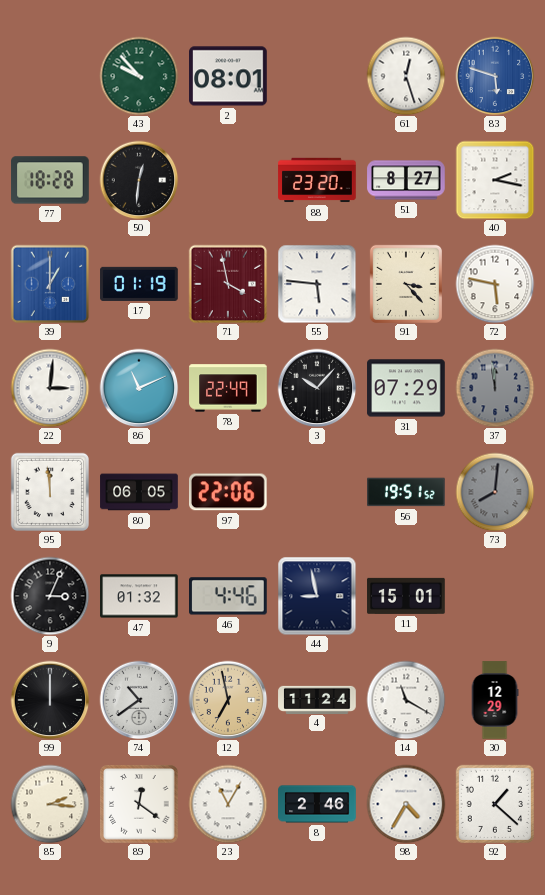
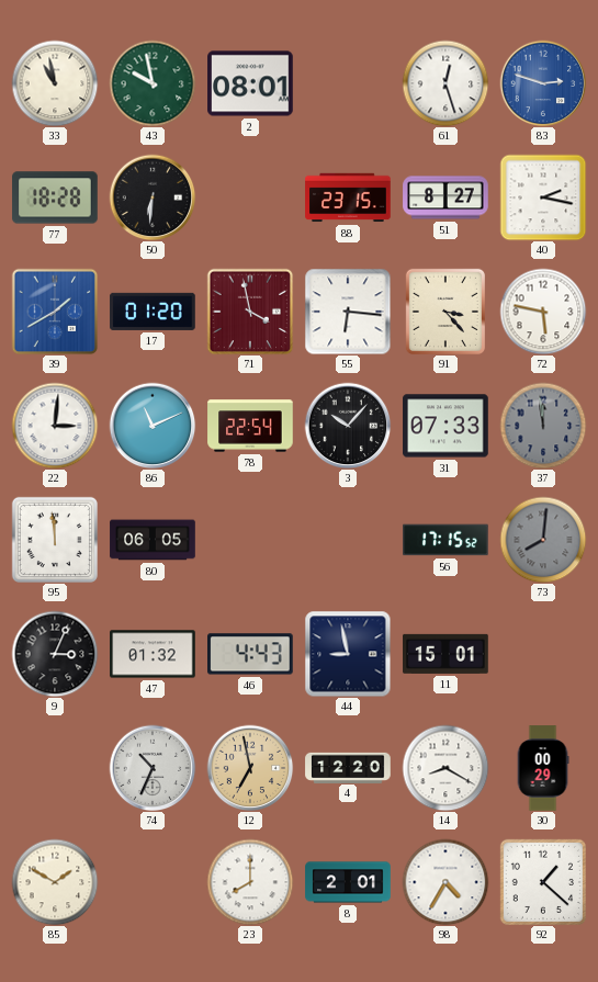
33: none -> 10:58
43: 9:53 -> 9:58
83: 5:48 -> 2:48
50: 12:31 -> 6:31
88: 23:20 -> 23:15
39: 1:00 -> 1:40
17: 01:19 -> 01:20
55: 5:46 -> 6:16
78: 22:49 -> 22:54
31: 07:29 -> 07:33
97: 22:06 -> none
56: 19:51 -> 17:15
46: 4:46 -> 4:43
99: 12:00 -> none
74: 10:39 -> 10:34
4: 11:24 -> 12:20
14: 11:20 -> 8:20
30: 12:29 -> 00:29
85: 2:16 -> 1:50
89: 12:21 -> none
23: 11:05 -> 8:00
8: 2:46 -> 2:01
